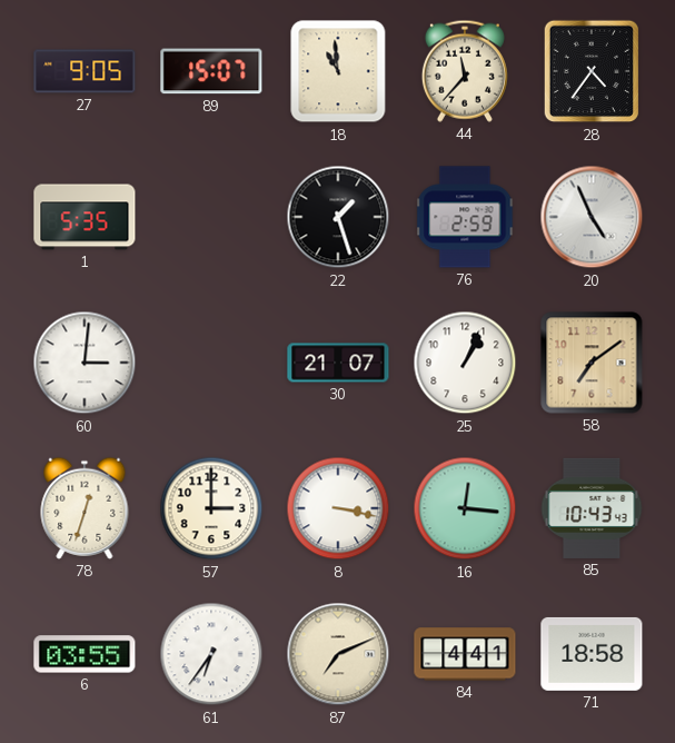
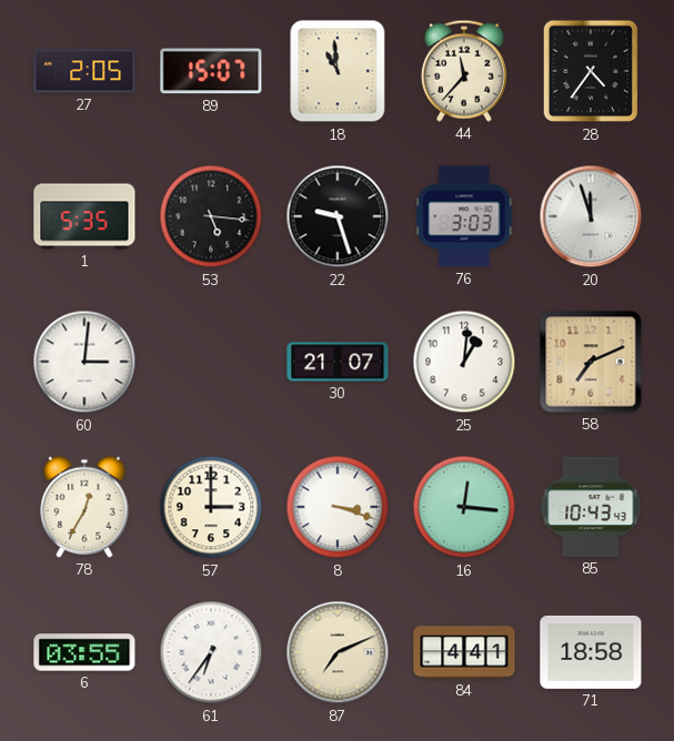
27: 9:05 -> 2:05
53: none -> 5:16
22: 1:27 -> 9:27
76: 2:59 -> 3:03
20: 4:56 -> 11:57
25: 1:04 -> 1:01
58: 7:09 -> 7:11
78: 12:33 -> 12:35
8: 3:17 -> 3:18
